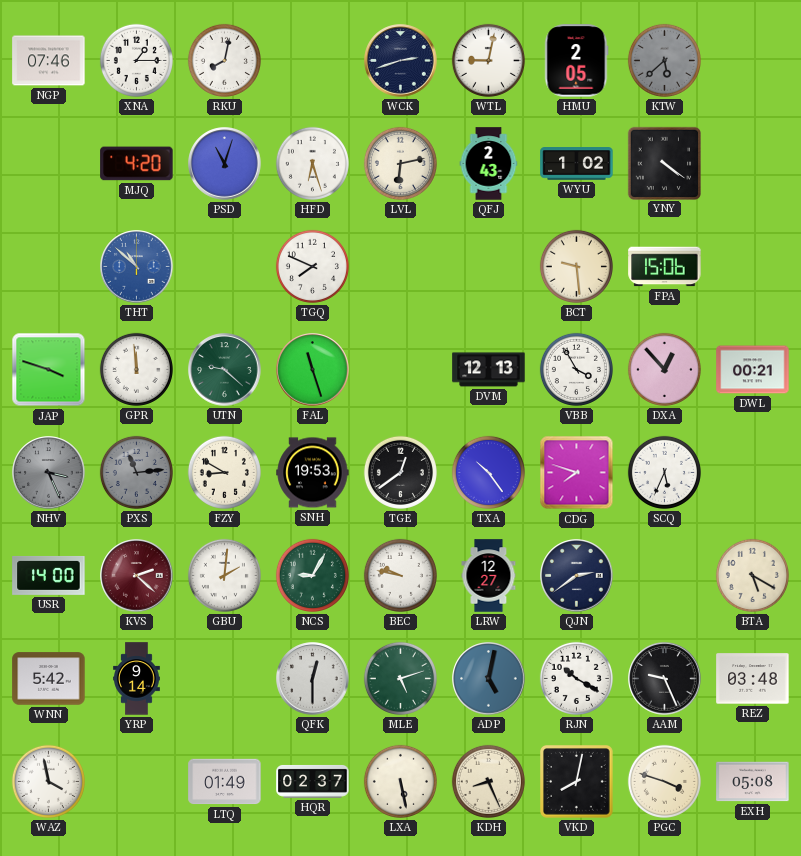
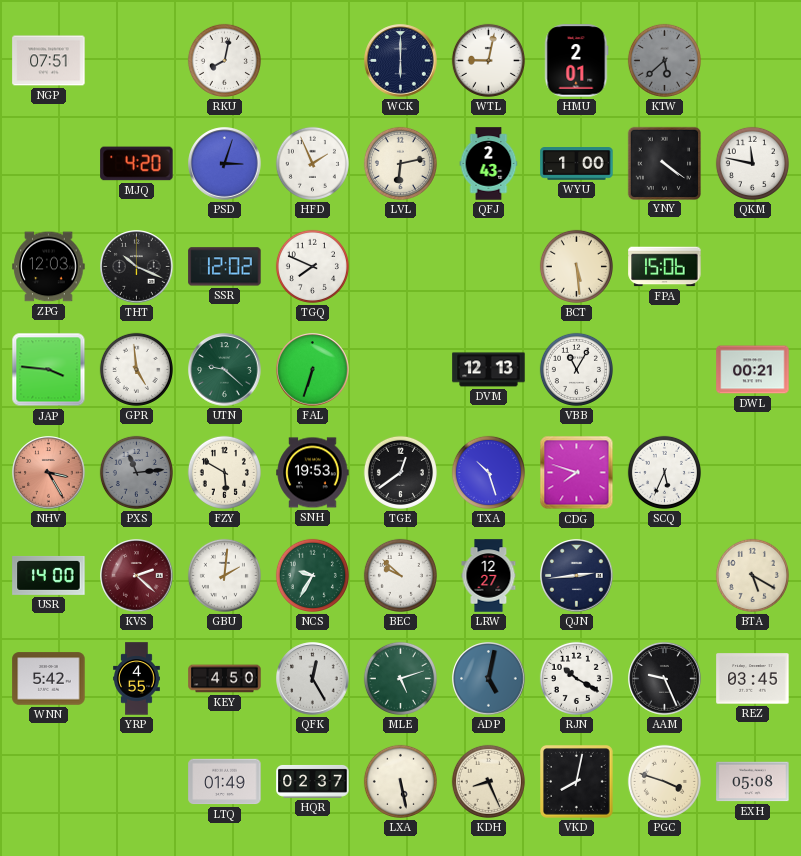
NGP: 07:46 -> 07:51
XNA: 1:15 -> none
WCK: 2:42 -> 6:00
HMU: 2:05 -> 2:01
PSD: 11:03 -> 3:03
HFD: 6:27 -> 1:56
WYU: 1:02 -> 1:00
QKM: none -> 11:47
ZPG: none -> 12:03
THT: 10:52 -> 10:19
THT dial: blue -> black
SSR: none -> 12:02
BCT: 9:29 -> 5:29
JAP: 3:48 -> 3:46
GPR: 11:59 -> 4:59
FAL: 11:27 -> 6:33
VBB: 3:55 -> 11:05
DXA: 12:53 -> none
NHV: 3:26 -> 3:25
NHV dial: grey -> salmon
FZY: 8:50 -> 5:50
TXA: 10:24 -> 10:27
NCS: 9:05 -> 9:35
BEC: 9:47 -> 9:52
QJN: 2:39 -> 2:44
YRP: 9:14 -> 4:55
KEY: none -> 4:50
QFK: 12:30 -> 12:25
REZ: 03:48 -> 03:45
WAZ: 3:58 -> none
